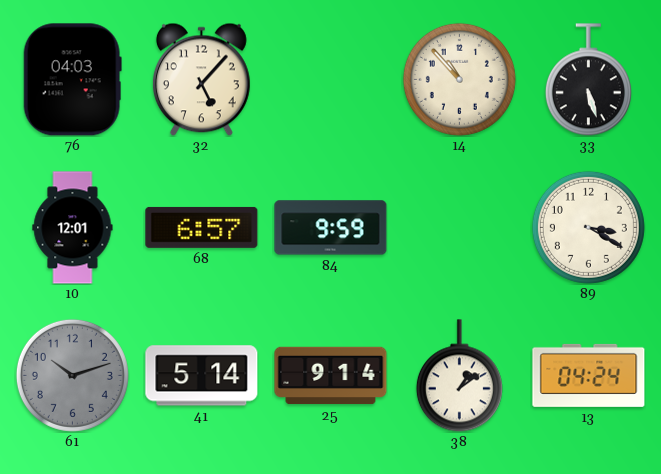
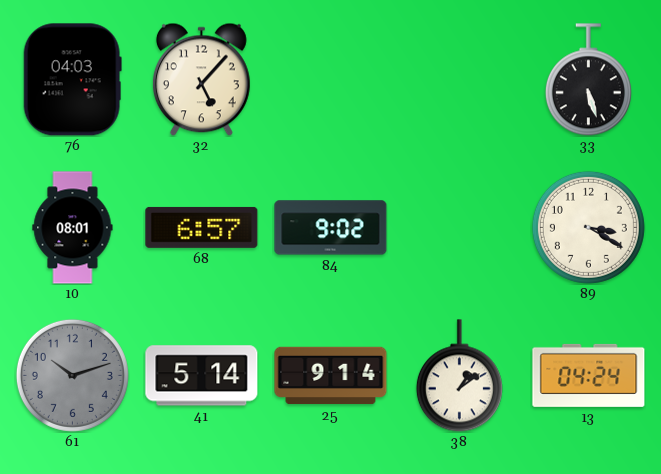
14: 10:53 -> none
10: 12:01 -> 08:01
84: 9:59 -> 9:02
